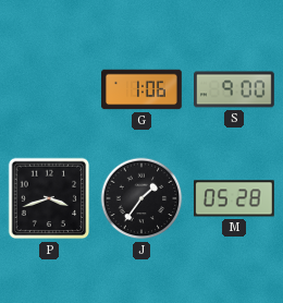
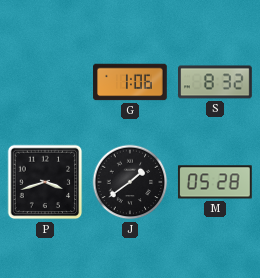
S: 9:00 -> 8:32
J: 1:36 -> 1:39
